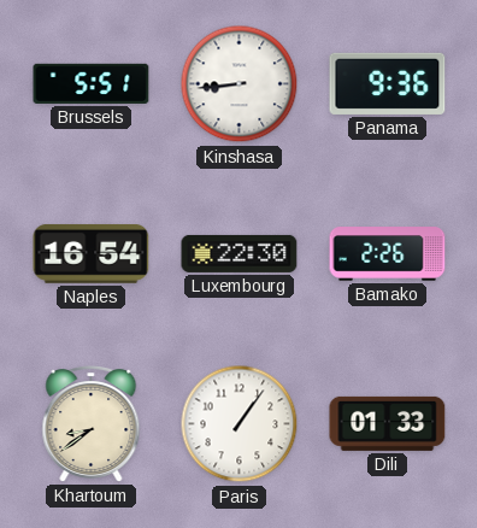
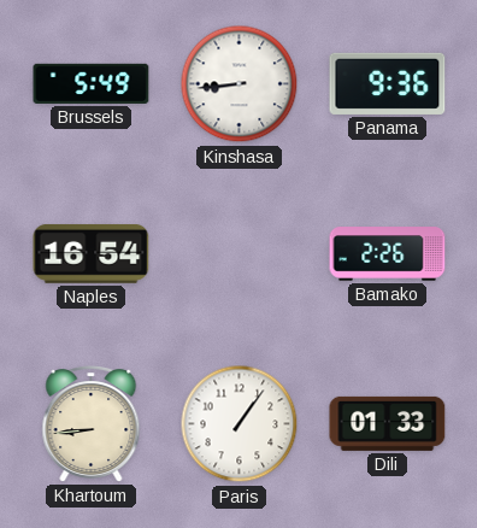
Brussels: 5:51 -> 5:49
Luxembourg: 22:30 -> none
Khartoum: 8:39 -> 8:44
